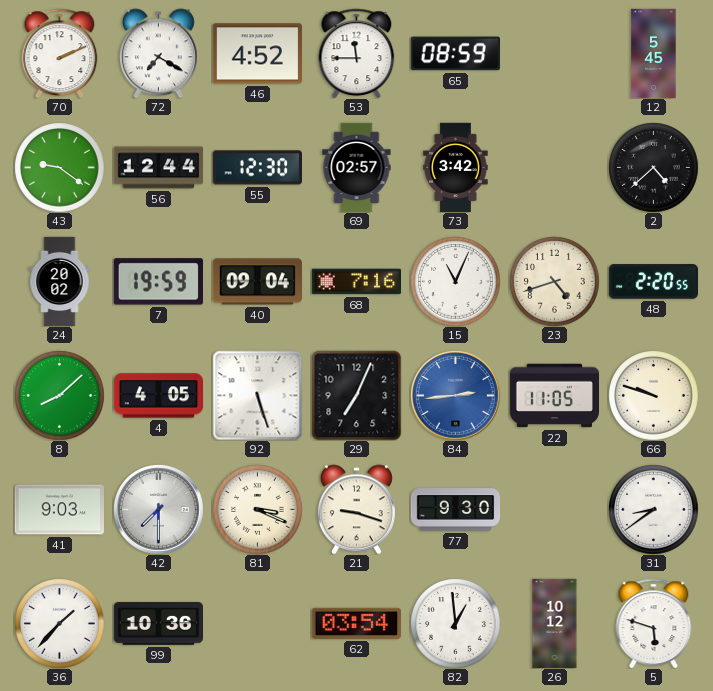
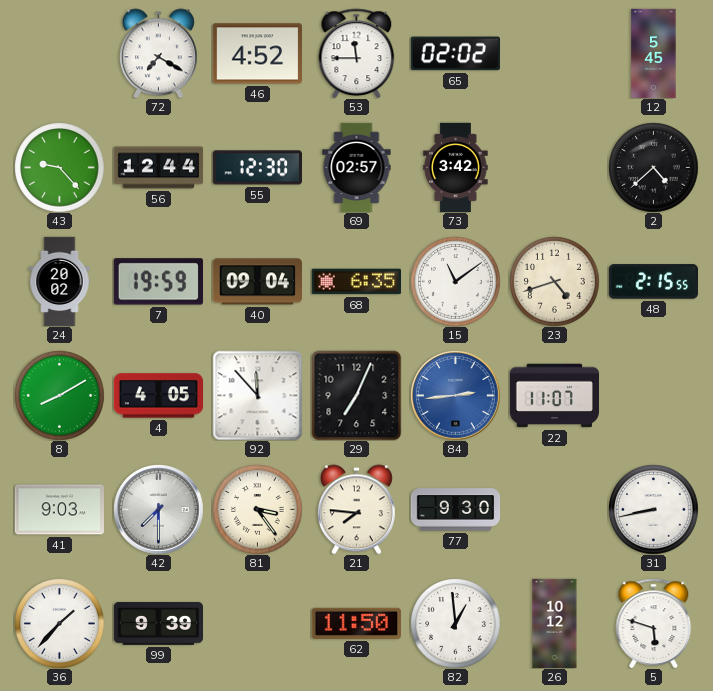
70: 2:11 -> none
65: 08:59 -> 02:02
43: 9:21 -> 9:23
68: 7:16 -> 6:35
15: 11:04 -> 11:09
48: 2:20 -> 2:15
8: 8:08 -> 8:10
92: 5:27 -> 11:53
22: 11:05 -> 11:07
66: 9:48 -> none
81: 3:19 -> 3:24
21: 9:18 -> 7:46
31: 8:39 -> 8:43
99: 10:36 -> 9:39
62: 03:54 -> 11:50
